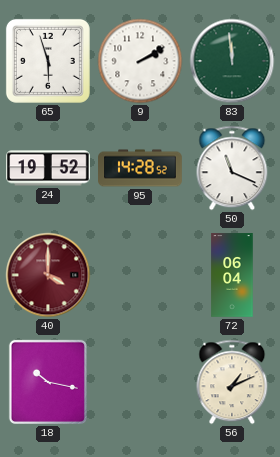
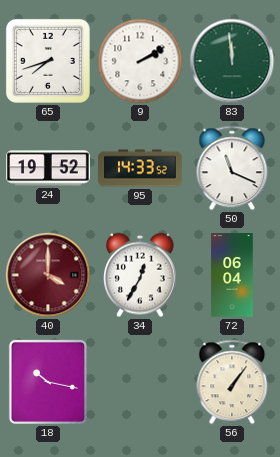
65: 5:57 -> 7:42
95: 14:28 -> 14:33
34: none -> 12:35
56: 1:11 -> 1:06
